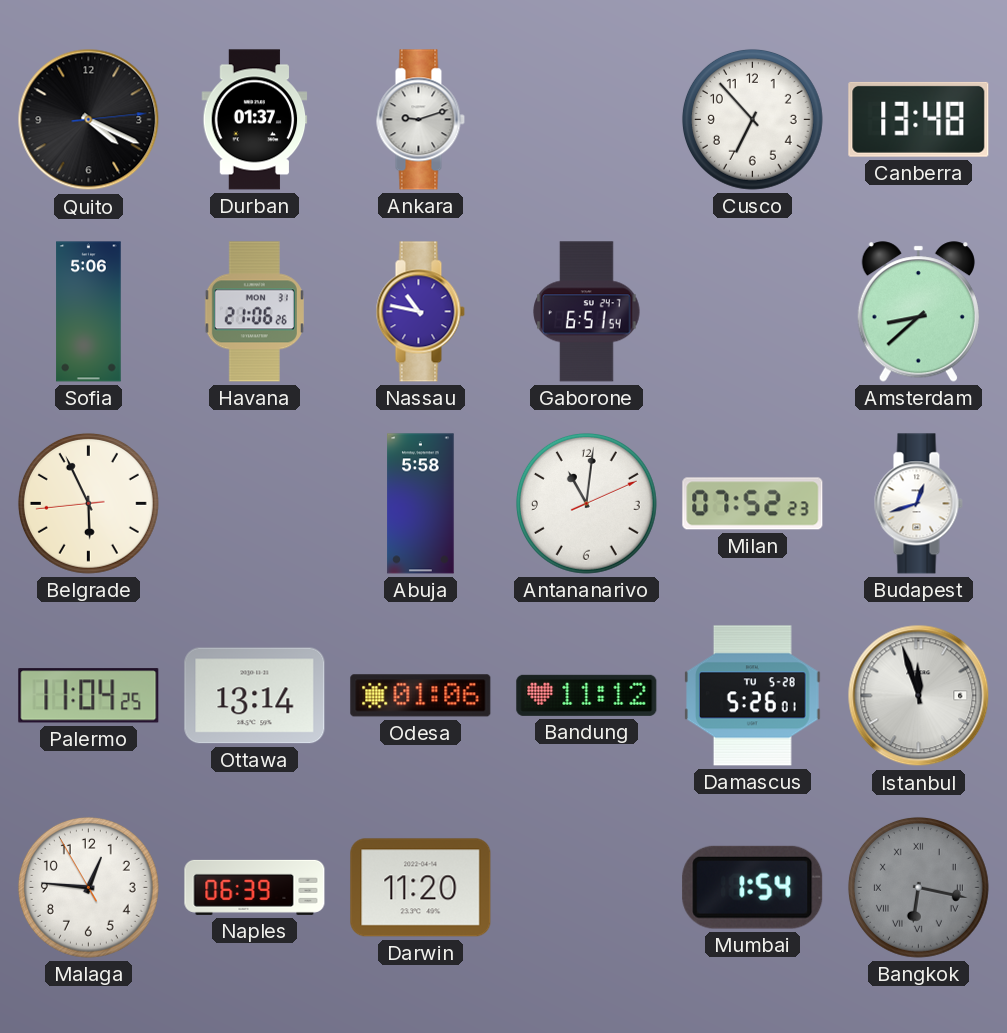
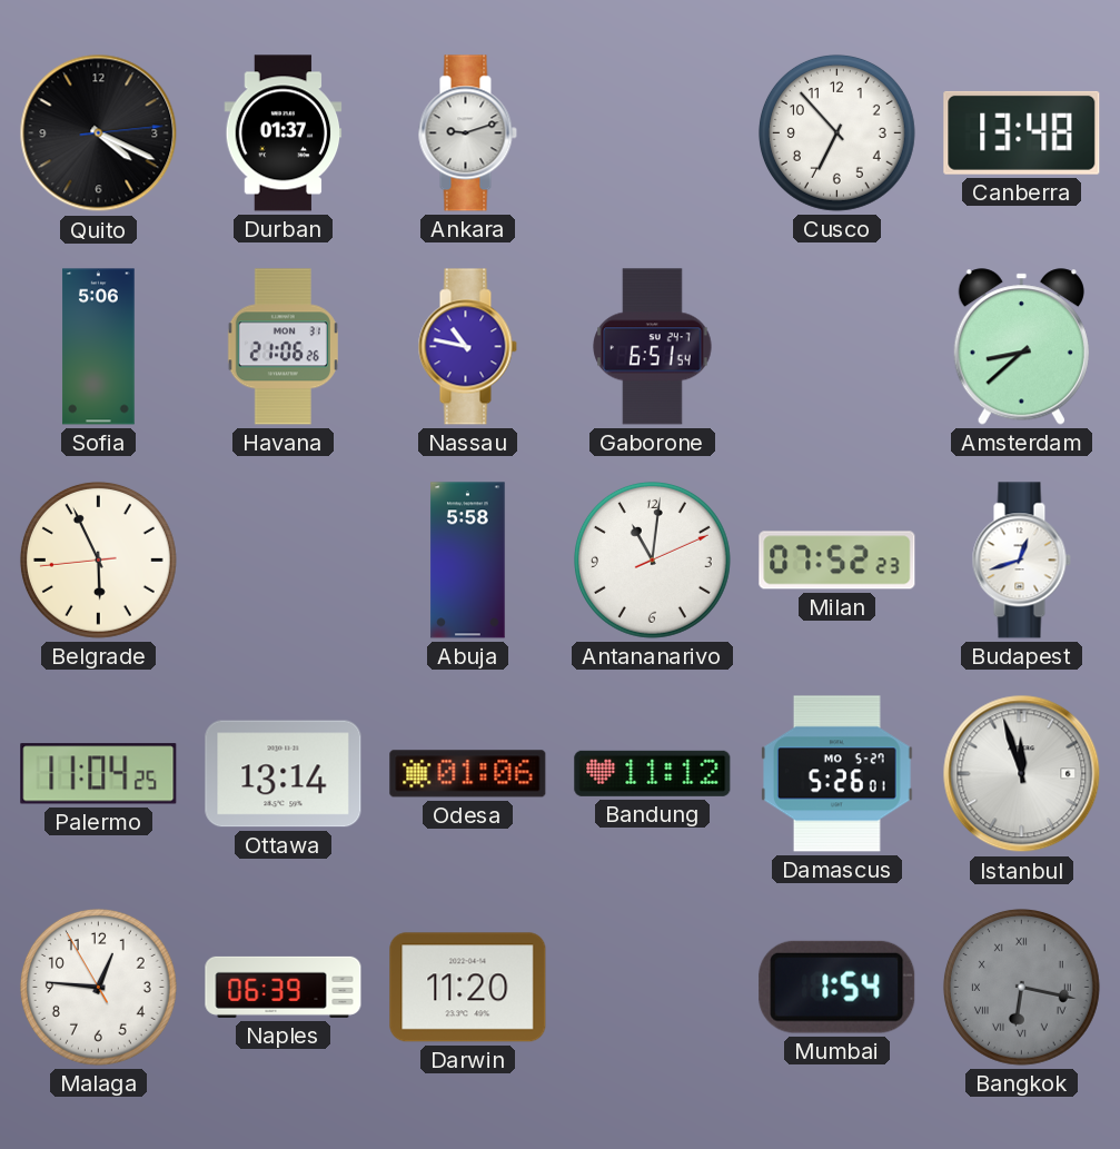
Damascus date: TU 5-28 -> MO 5-27
